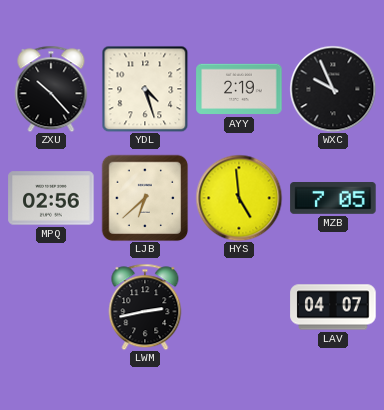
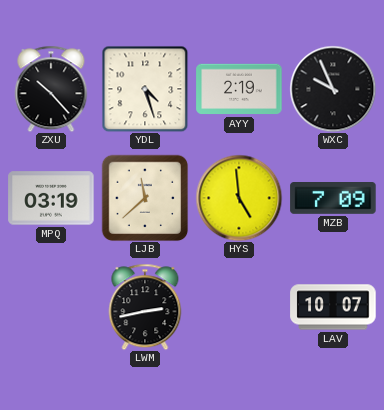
MPQ: 02:56 -> 03:19
LJB: 6:38 -> 11:38
MZB: 7:05 -> 7:09
LAV: 04:07 -> 10:07
